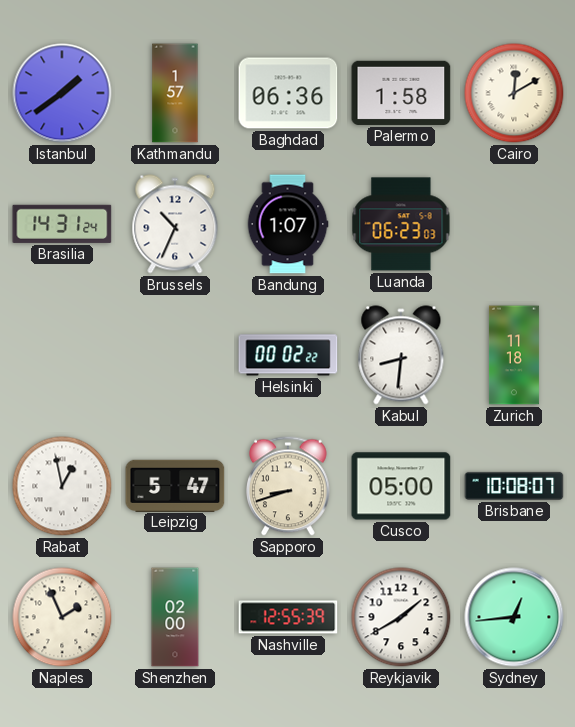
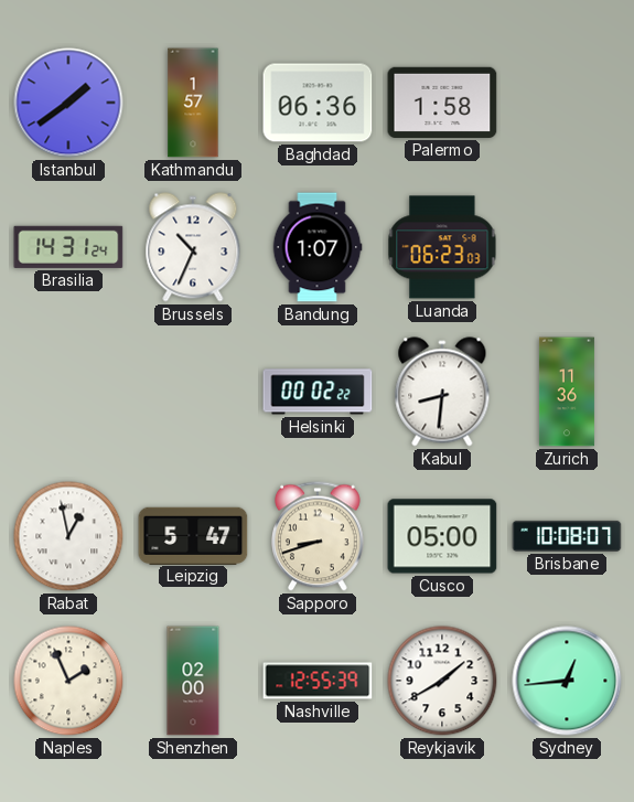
Cairo: 12:10 -> none
Zurich: 11:18 -> 11:36
